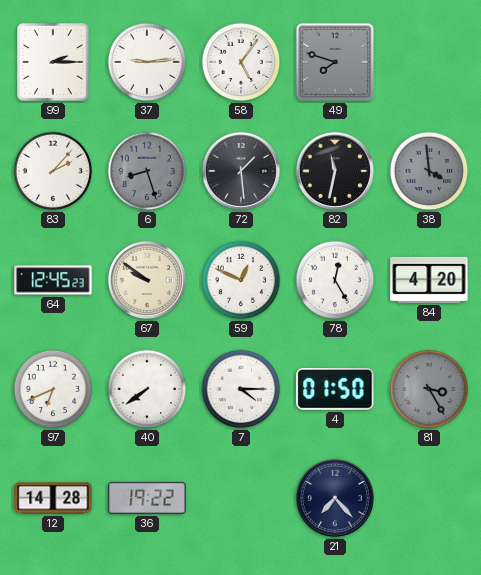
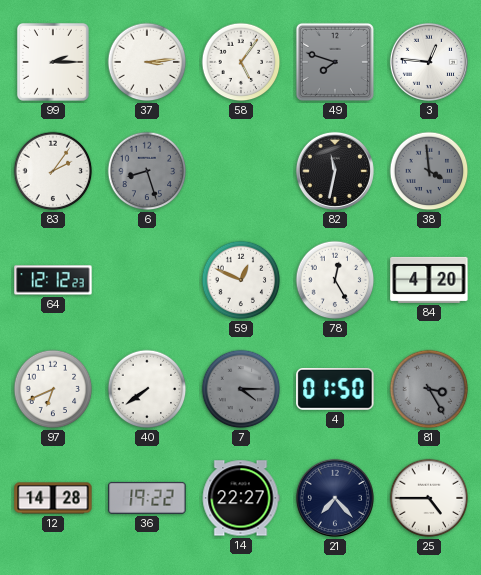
37: 9:14 -> 3:14
3: none -> 12:46
83: 2:07 -> 2:06
72: 1:29 -> none
64: 12:45 -> 12:12
67: 9:51 -> none
7 dial: white -> grey
14: none -> 22:27
25: none -> 4:45
